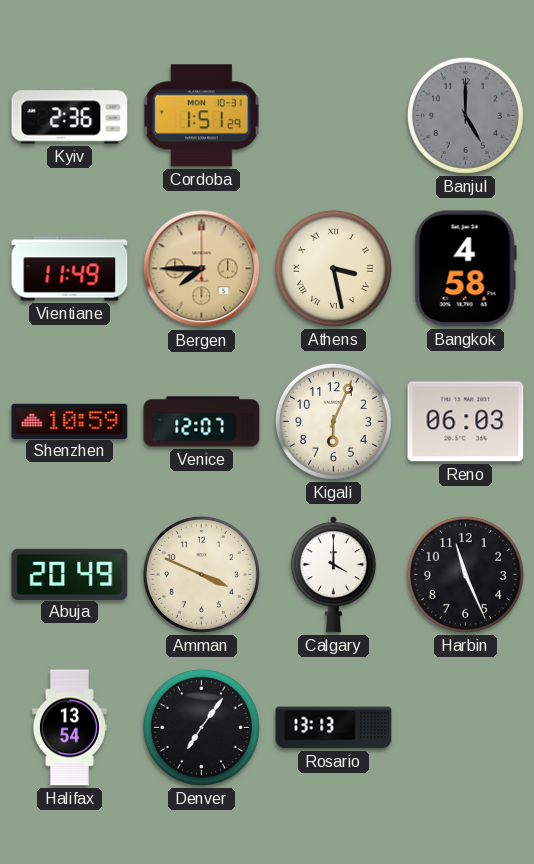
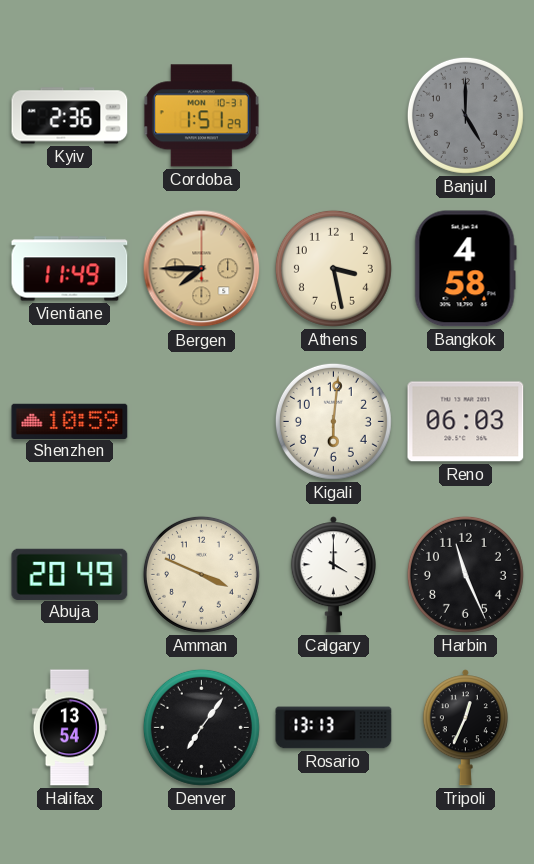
Athens numerals: Roman -> Arabic
Venice: 12:07 -> none
Kigali: 6:04 -> 6:01
Tripoli: none -> 12:34
